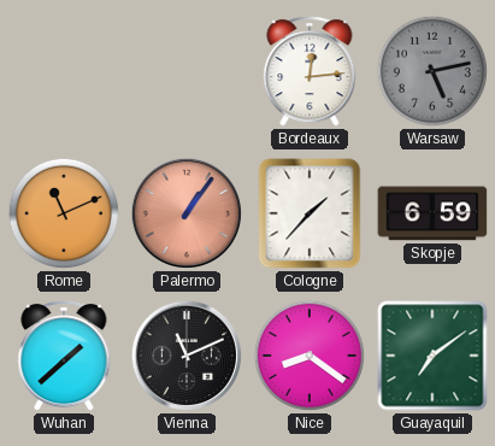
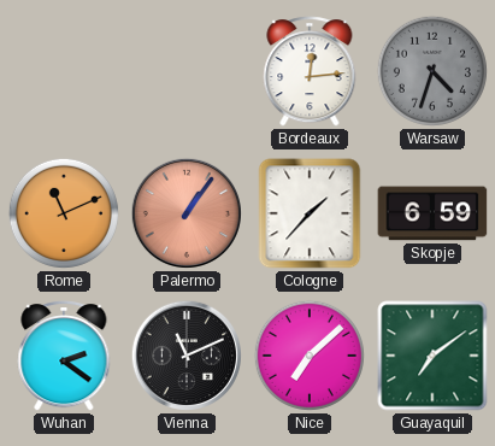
Warsaw: 5:13 -> 4:33
Wuhan: 1:38 -> 2:21
Nice: 8:21 -> 7:08
